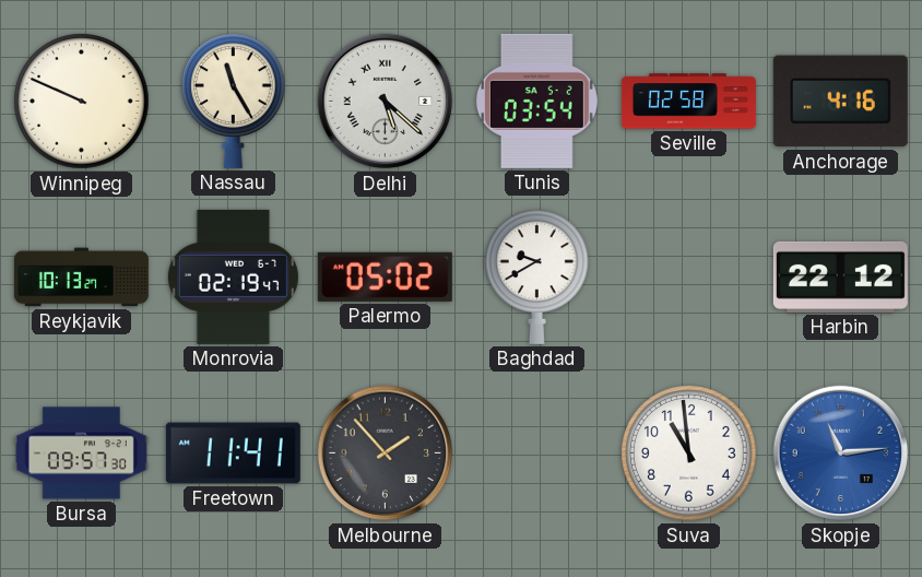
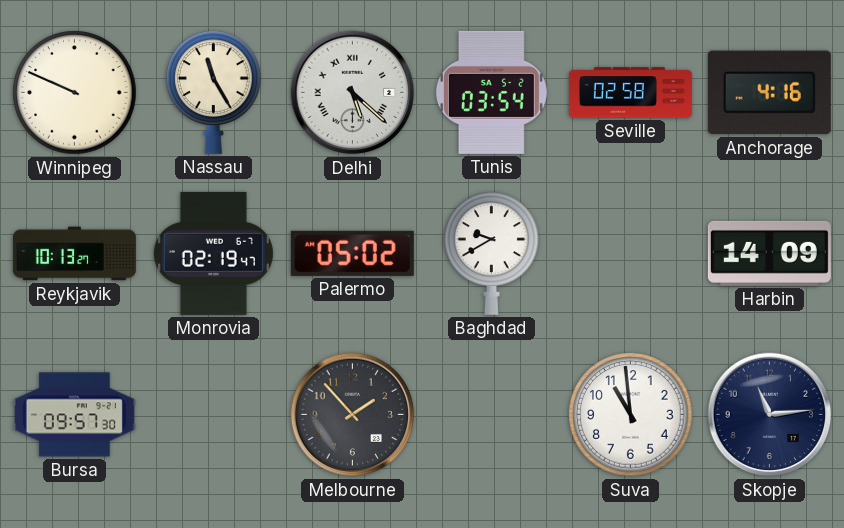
Harbin: 22:12 -> 14:09
Freetown: 11:41 -> none
Skopje dial: blue -> navy
